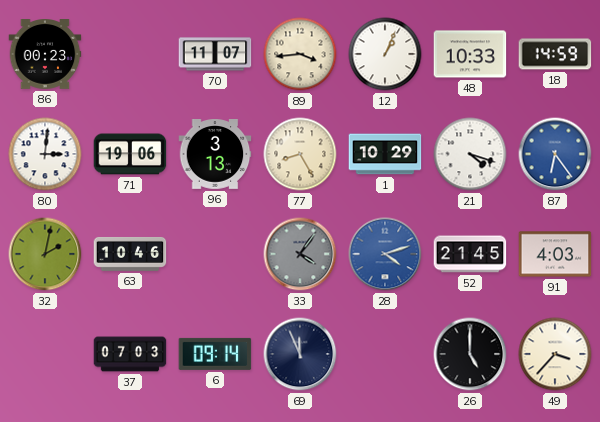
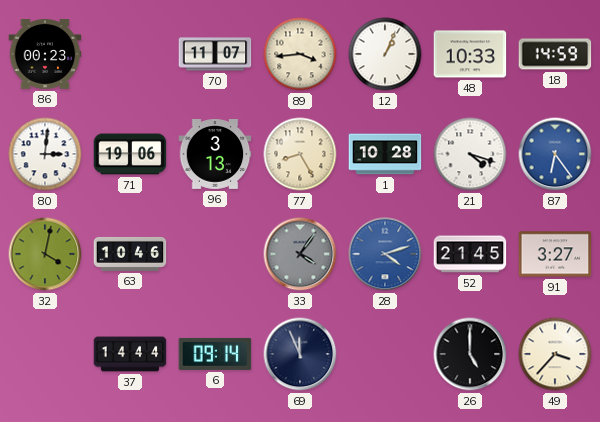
1: 10:29 -> 10:28
32: 2:02 -> 4:02
91: 4:03 -> 3:27
37: 07:03 -> 14:44
